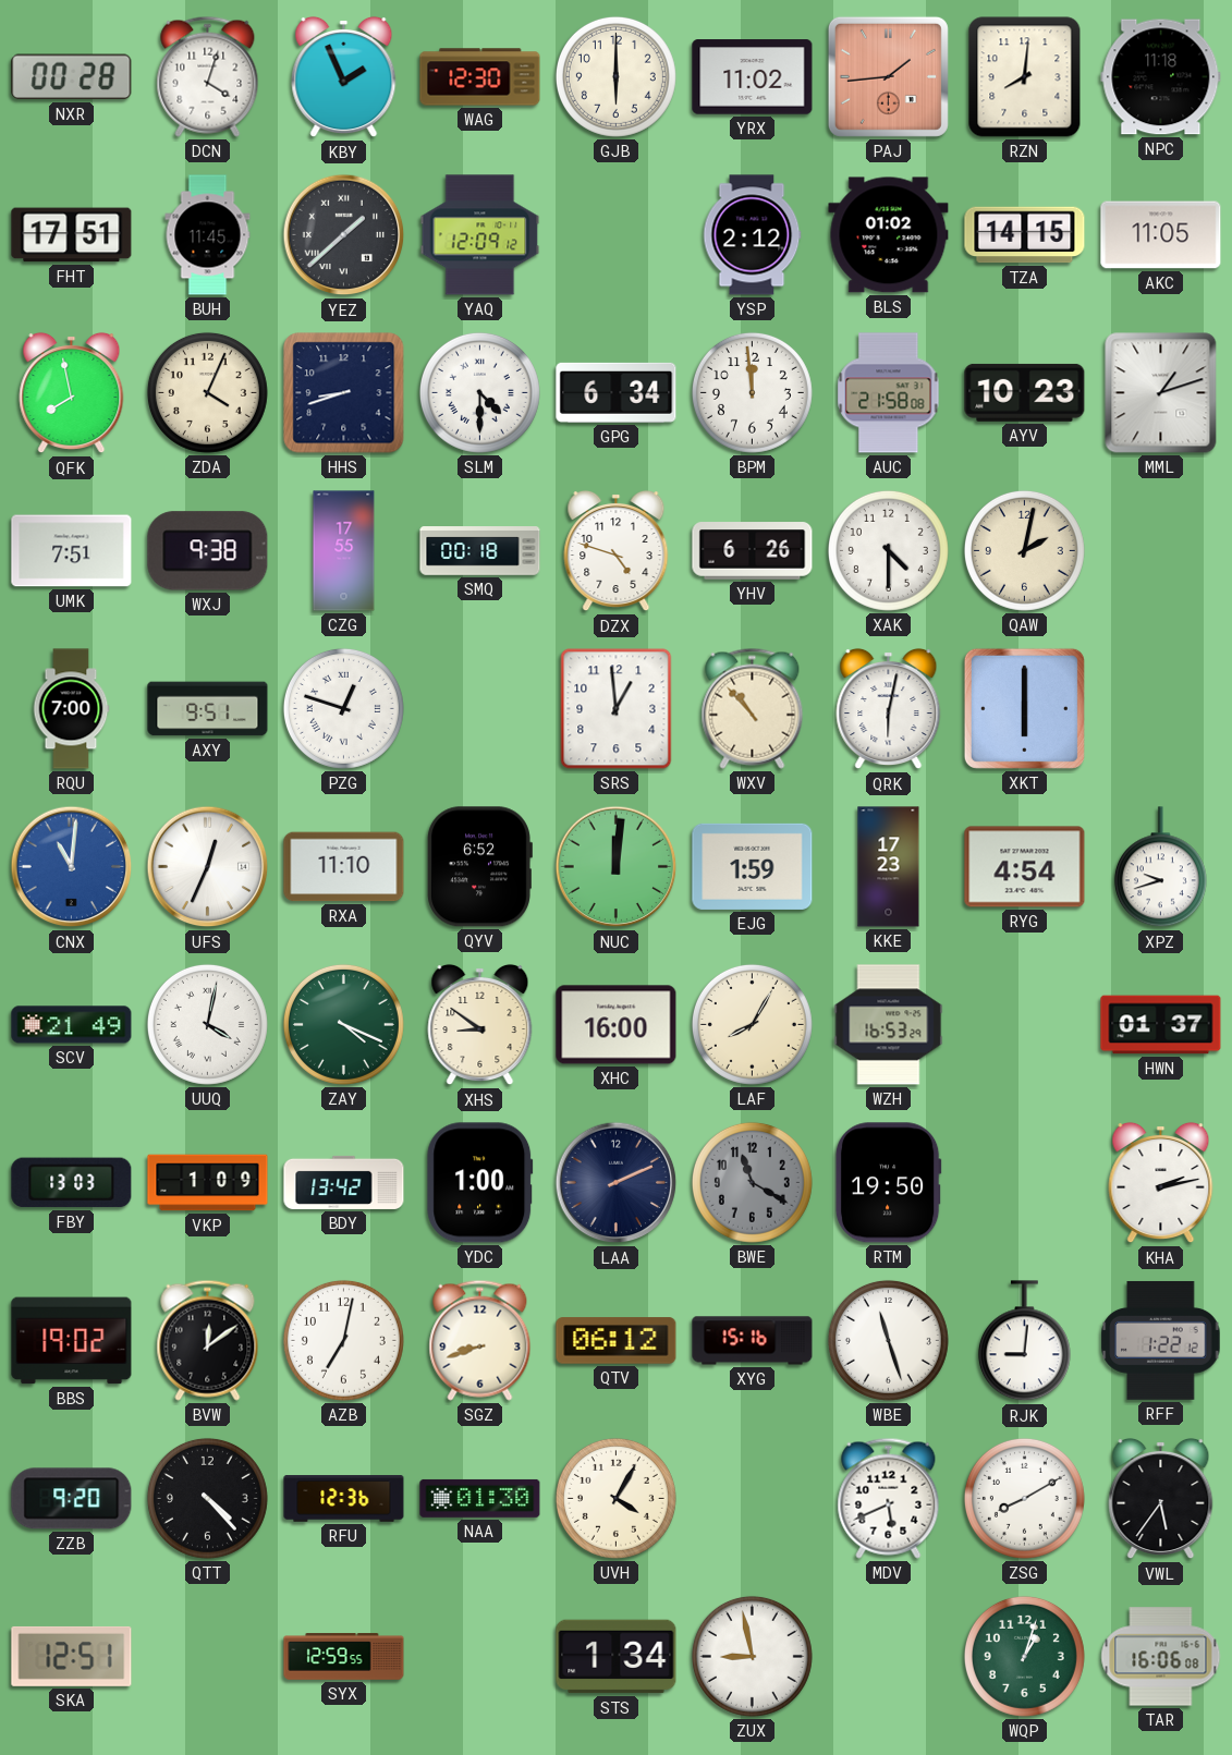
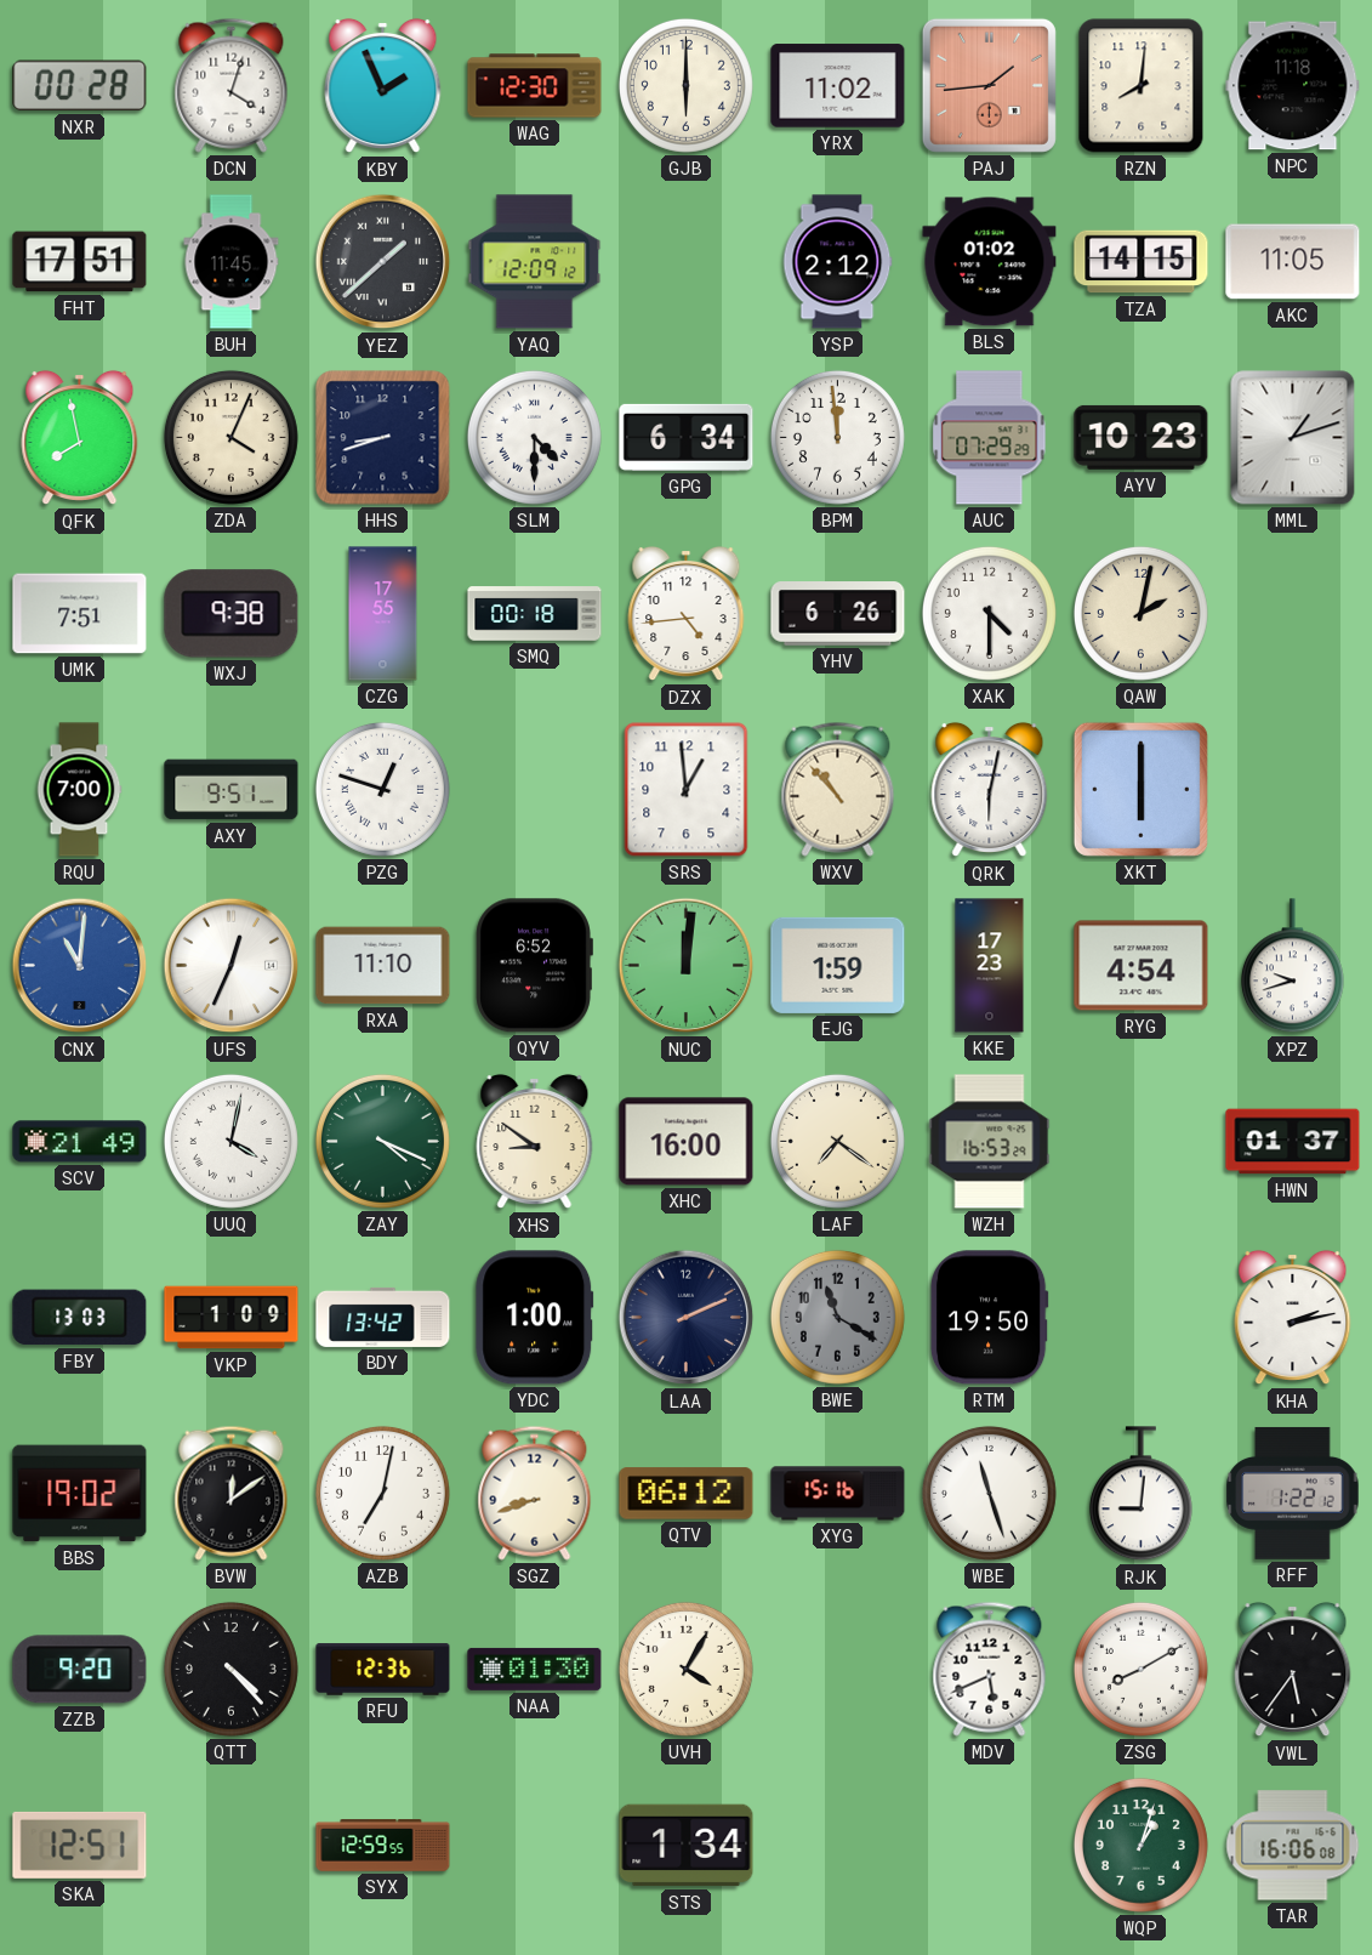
AUC: 21:58 -> 07:29
DZX: 4:48 -> 4:44
LAF: 8:05 -> 7:21
ZUX: 8:58 -> none
